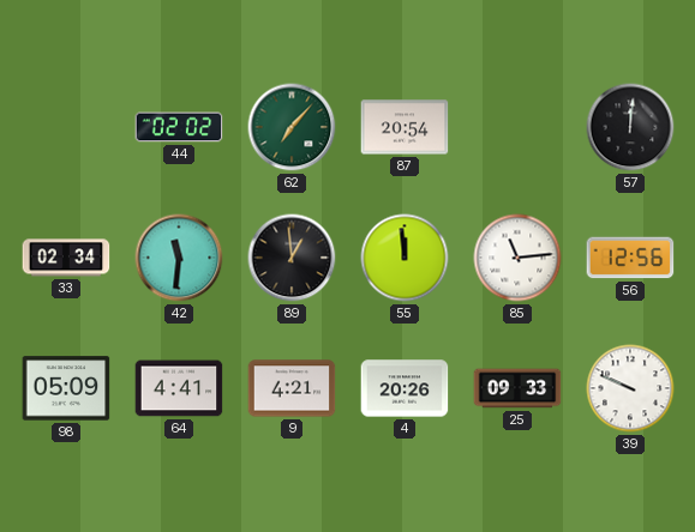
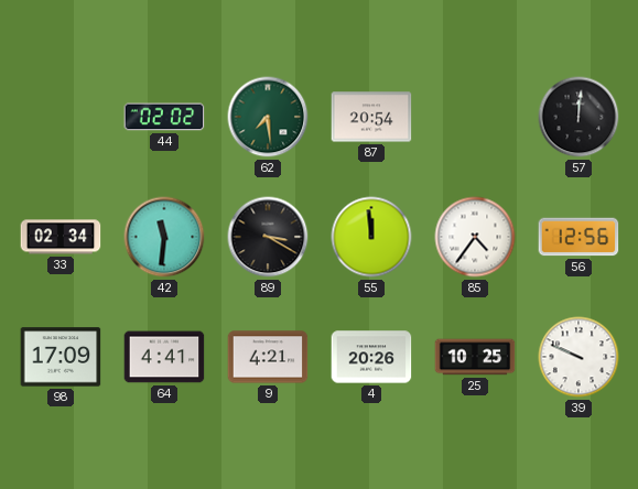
62: 7:07 -> 7:29
89: 12:59 -> 3:20
85: 11:14 -> 4:36
98: 05:09 -> 17:09
25: 09:33 -> 10:25
